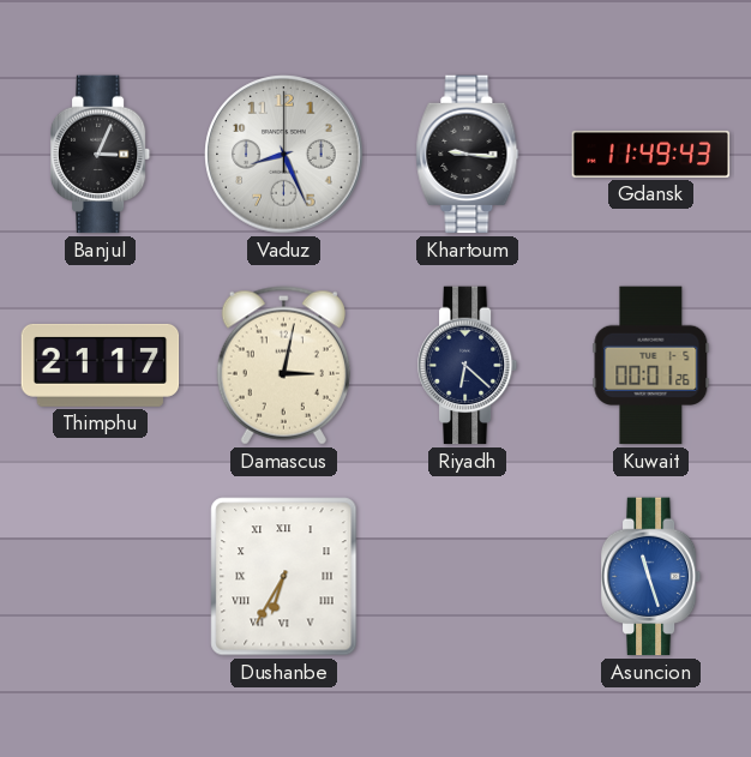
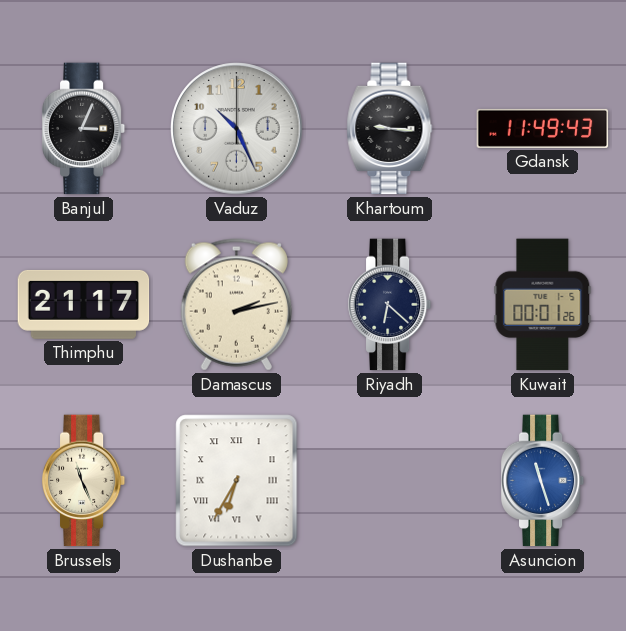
Vaduz: 8:26 -> 10:26
Damascus: 3:02 -> 2:13
Brussels: none -> 11:26
